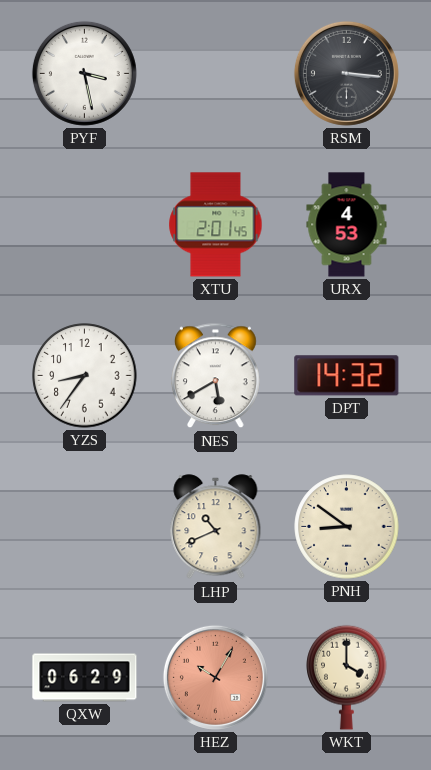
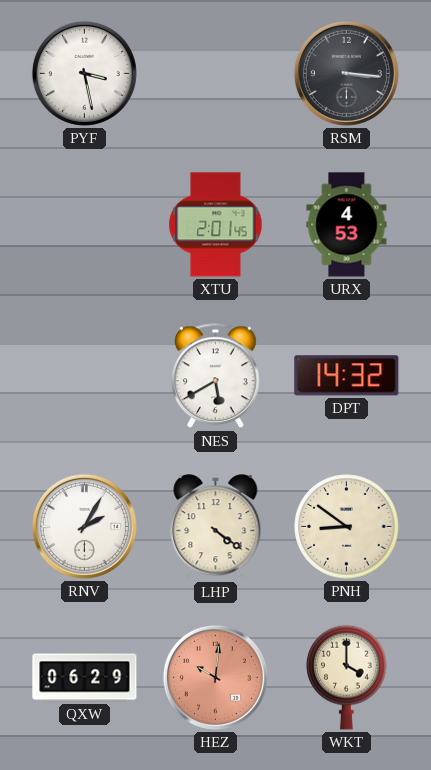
YZS: 8:36 -> none
RNV: none -> 2:05
LHP: 10:41 -> 4:21
HEZ: 10:05 -> 10:01
